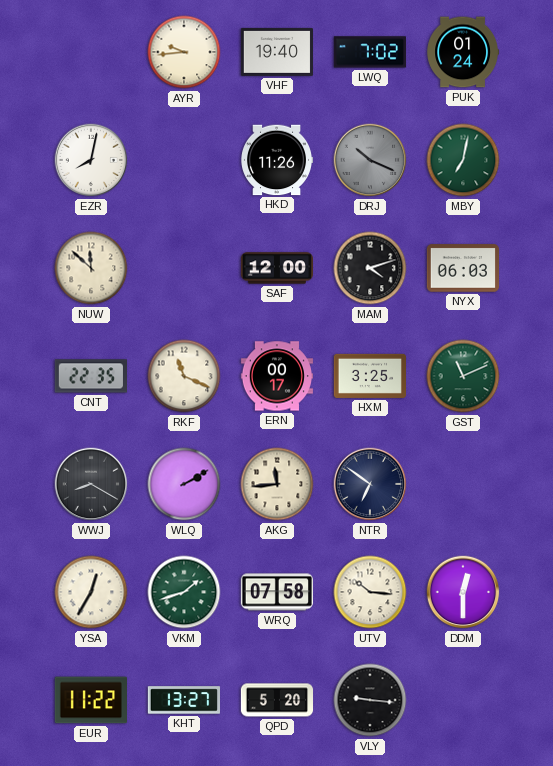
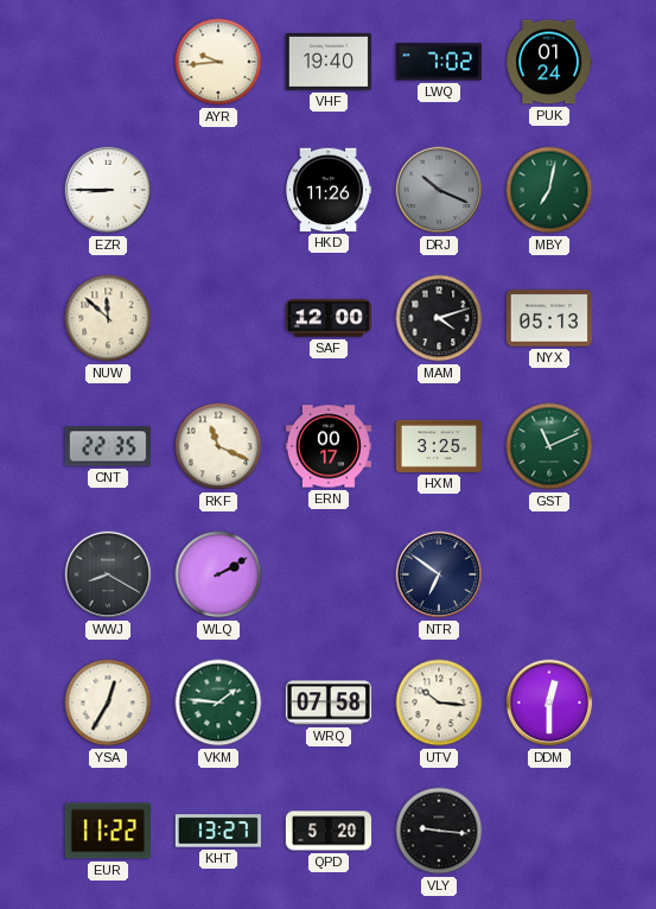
EZR: 8:02 -> 8:45
NYX: 06:03 -> 05:13
AKG: 11:44 -> none
VKM: 1:42 -> 1:46
